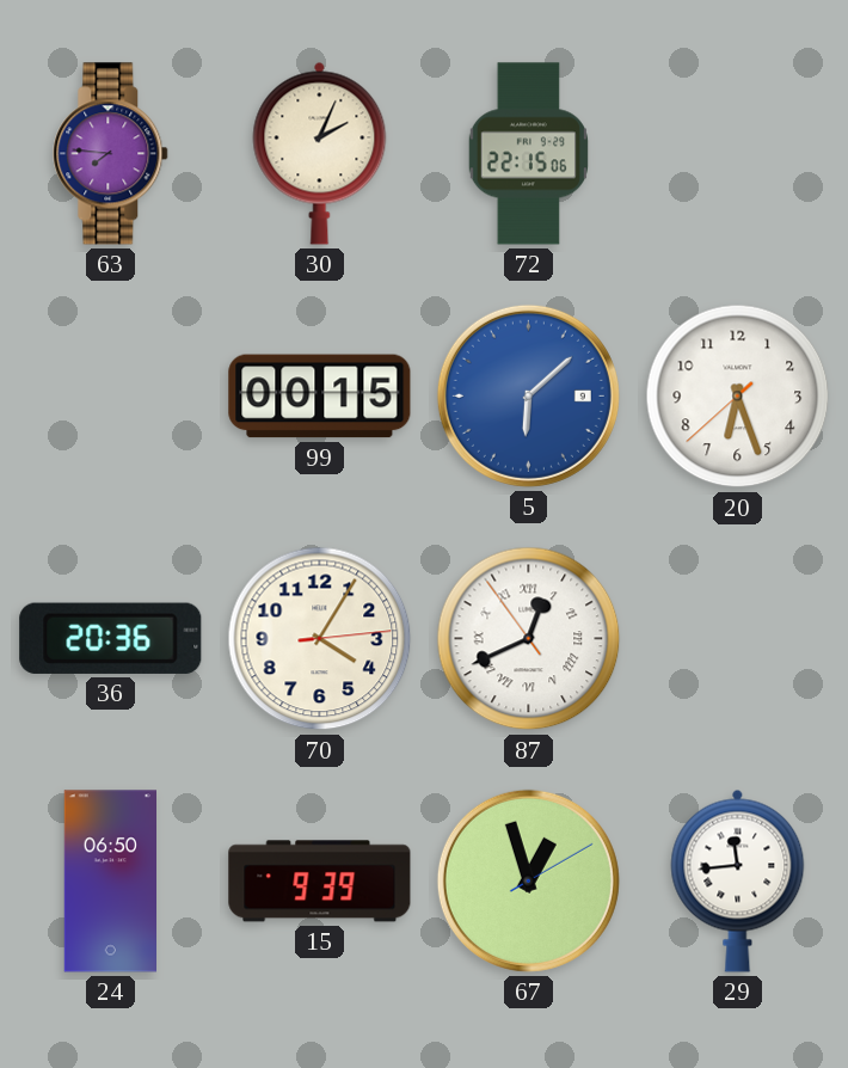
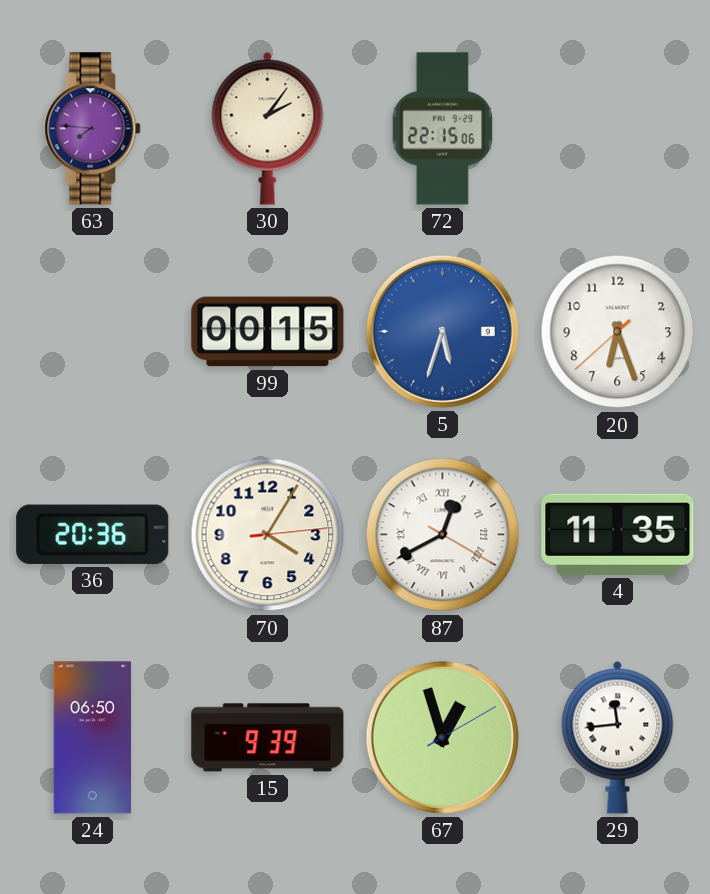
30: 2:04 -> 2:06
5: 6:08 -> 5:33
87: 12:40:54 -> 12:40:20
4: none -> 11:35
